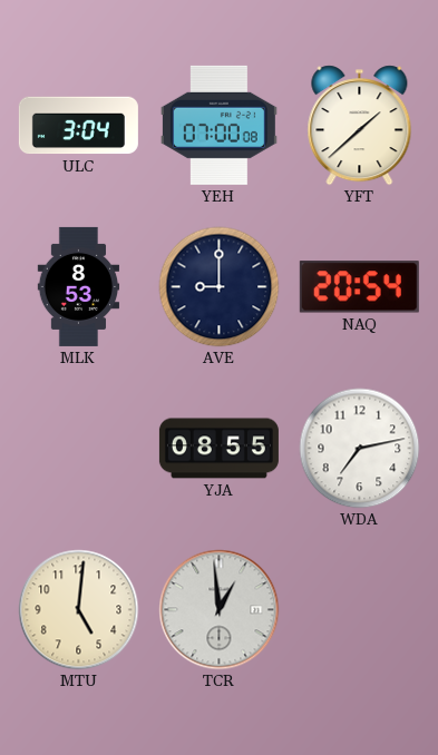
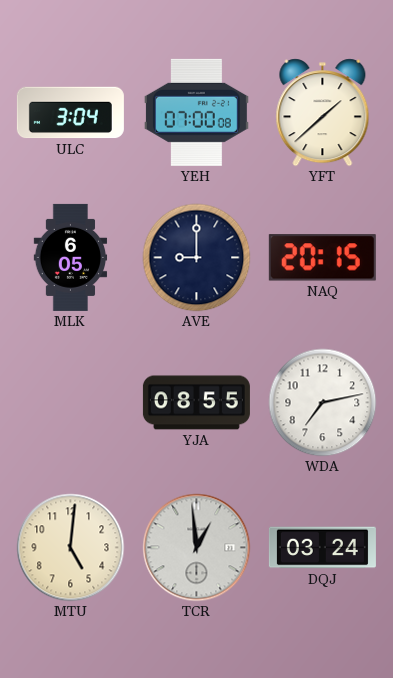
MLK: 8:53 -> 6:05
NAQ: 20:54 -> 20:15
DQJ: none -> 03:24
